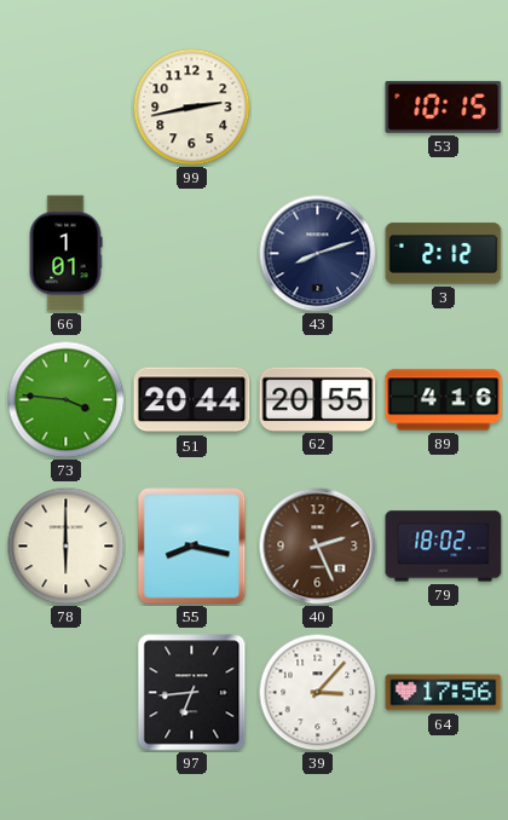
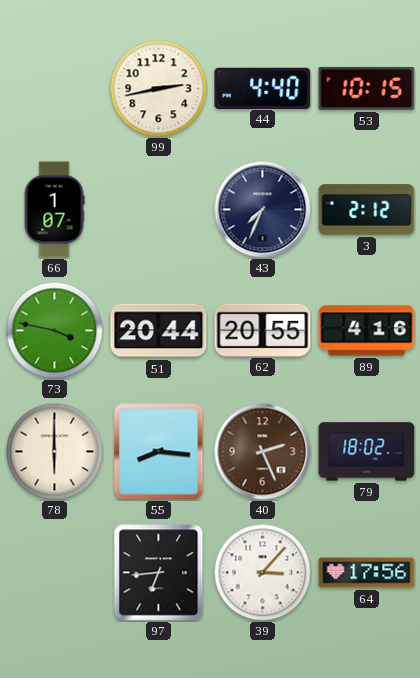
44: none -> 4:40
66: 1:01 -> 1:07
43: 8:12 -> 7:34
73: 3:46 -> 3:47
55: 8:17 -> 8:16
